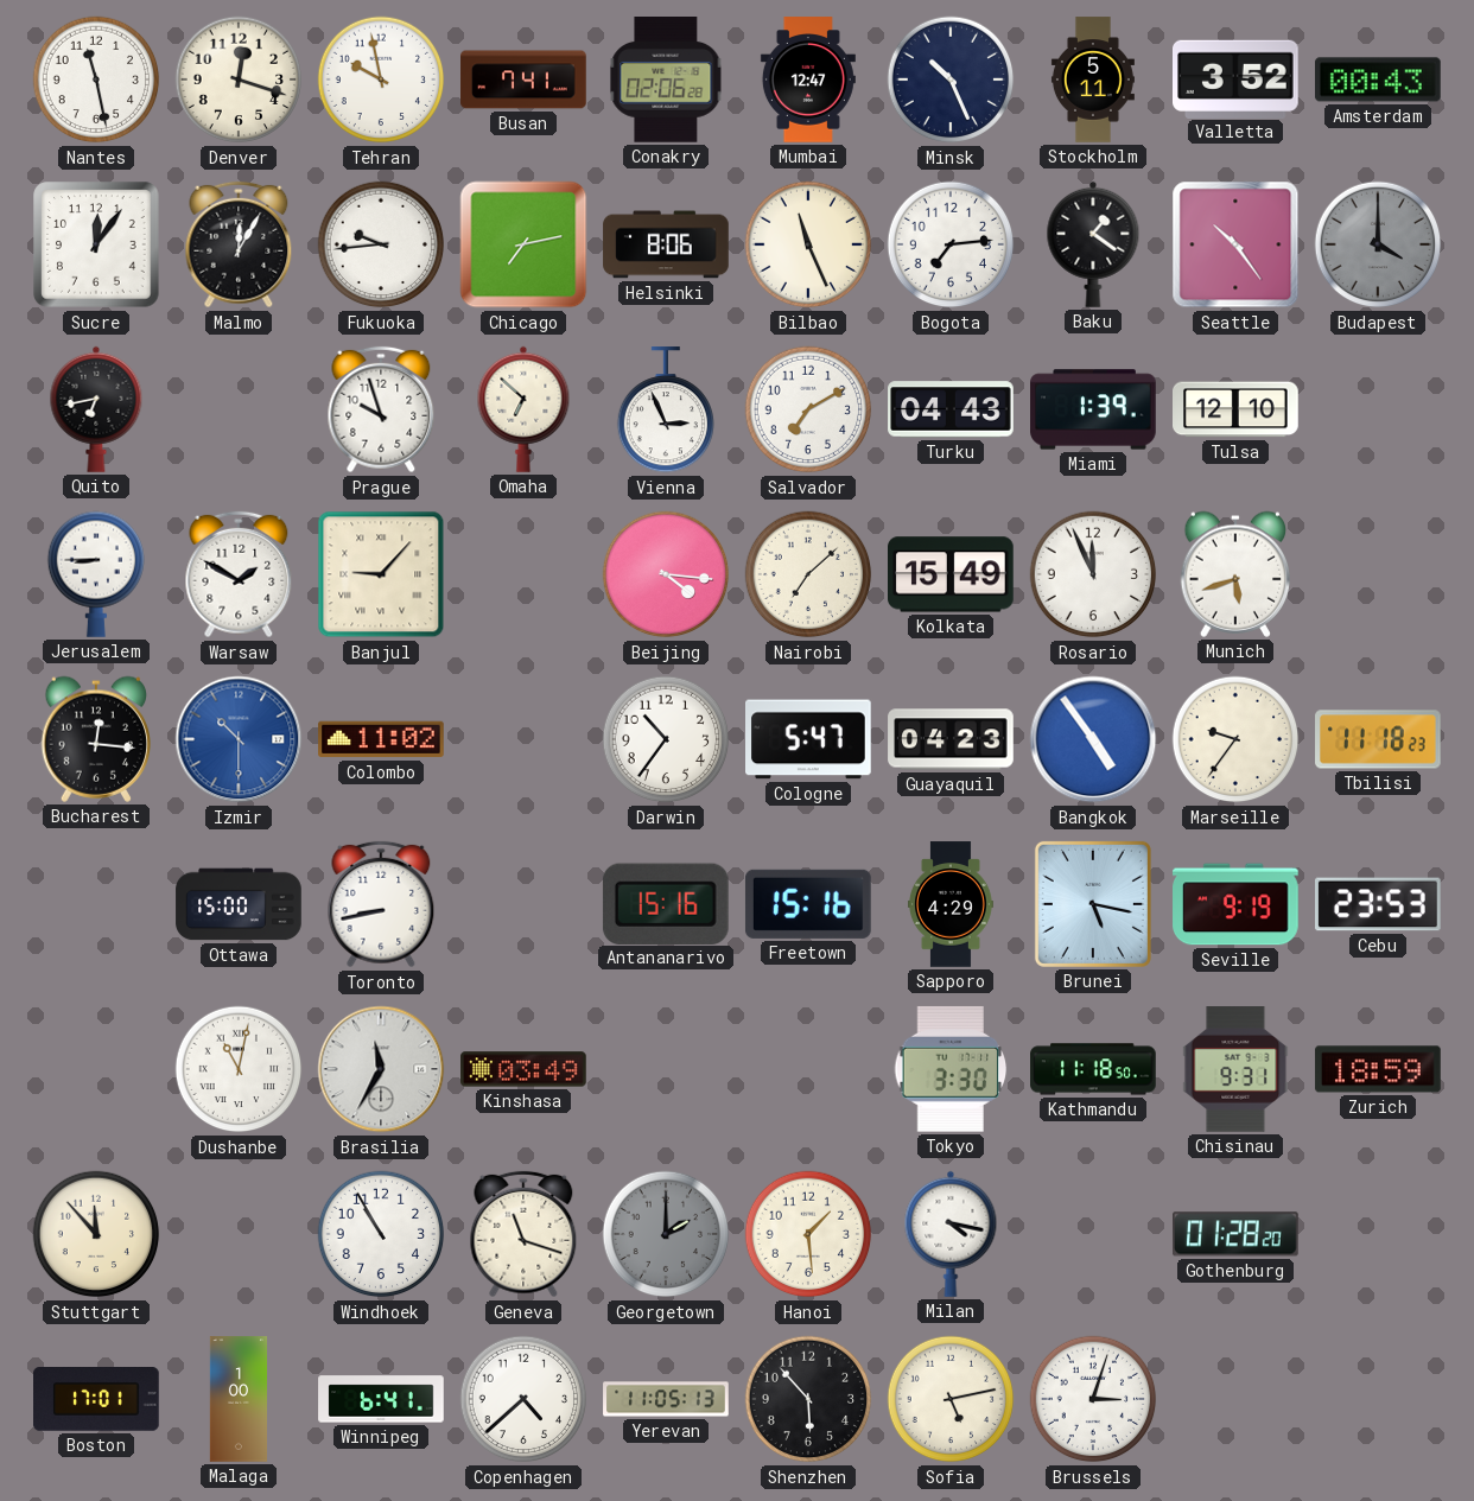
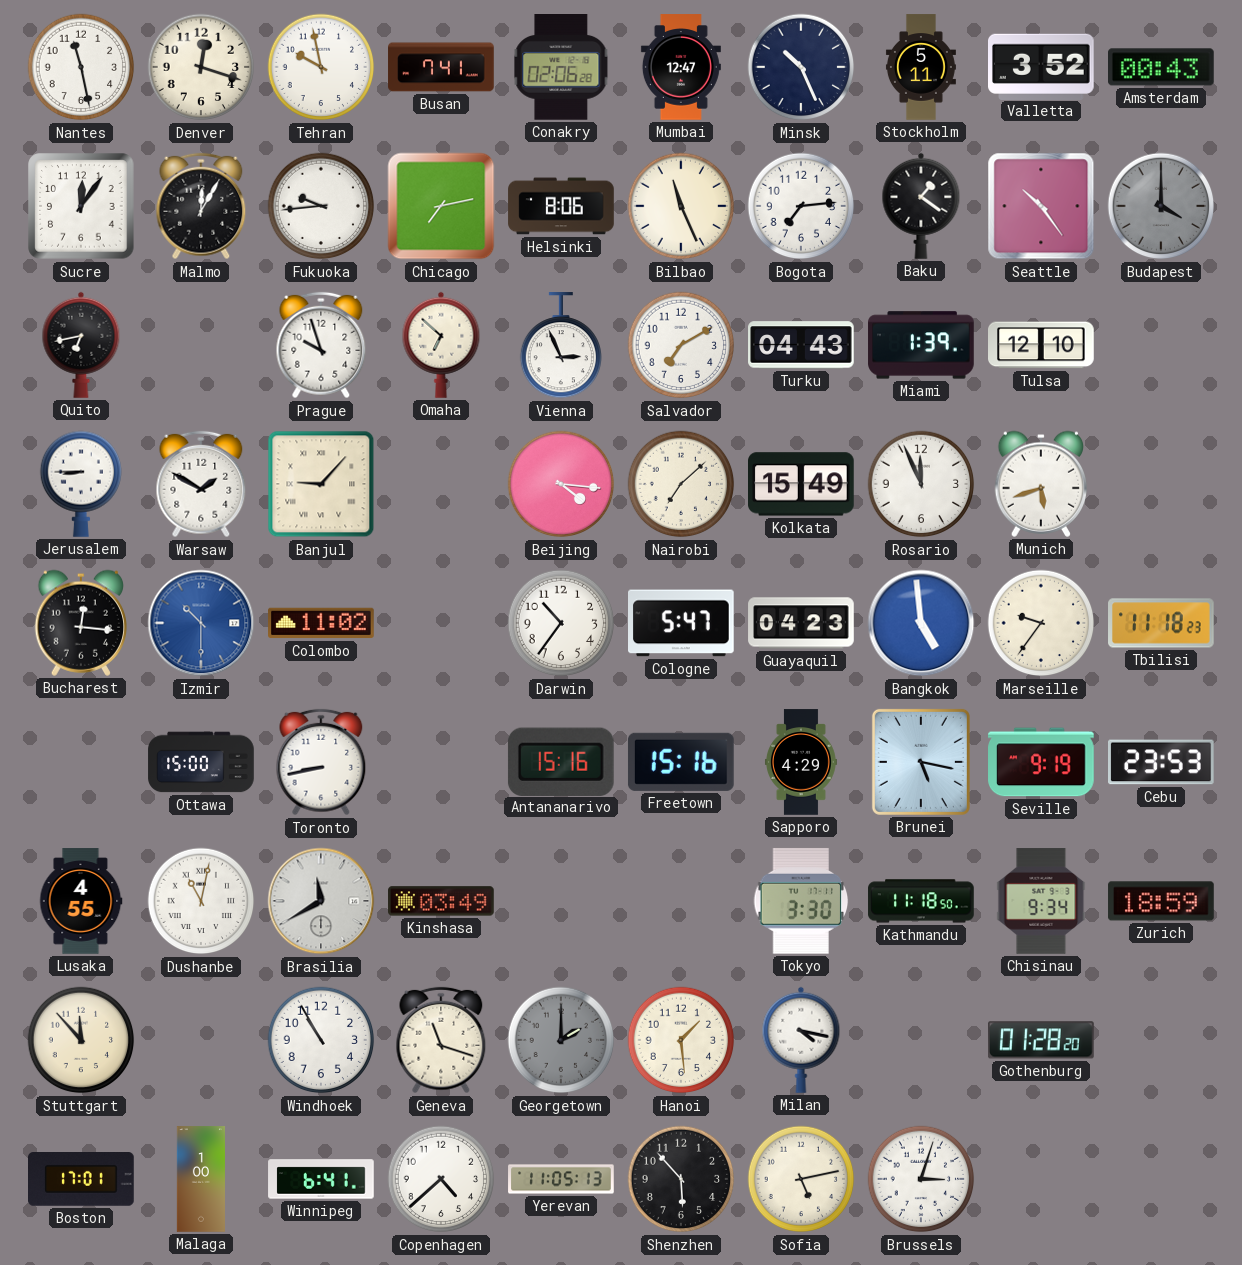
Bangkok: 4:54 -> 4:59
Lusaka: none -> 4:55
Brasilia: 11:35 -> 11:40
Chisinau: 9:31 -> 9:34
